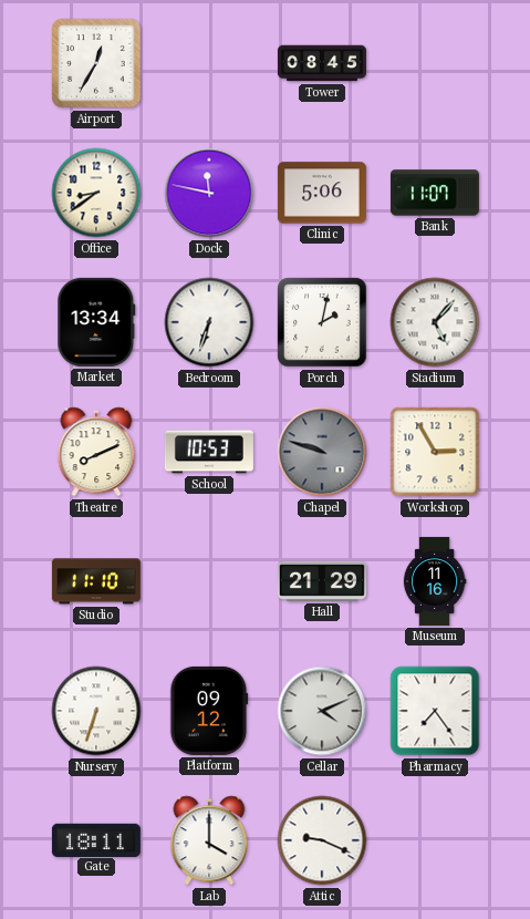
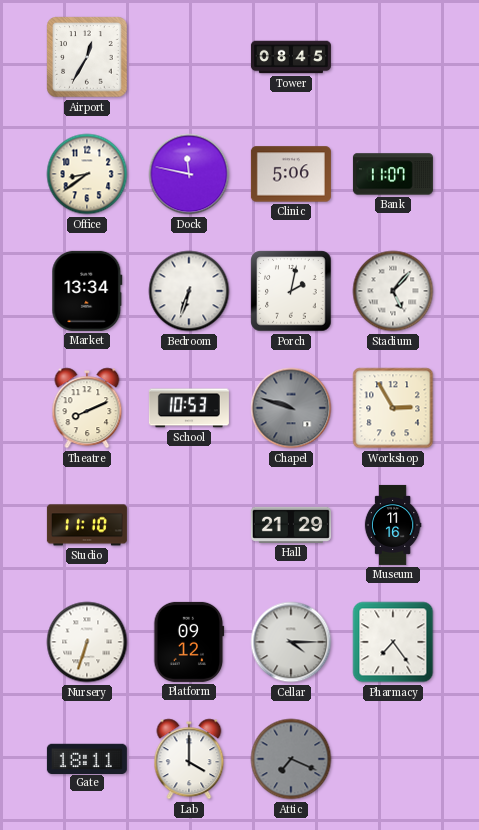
Cellar: 4:11 -> 4:15
Attic: 9:19 -> 7:19
Attic dial: white -> grey
